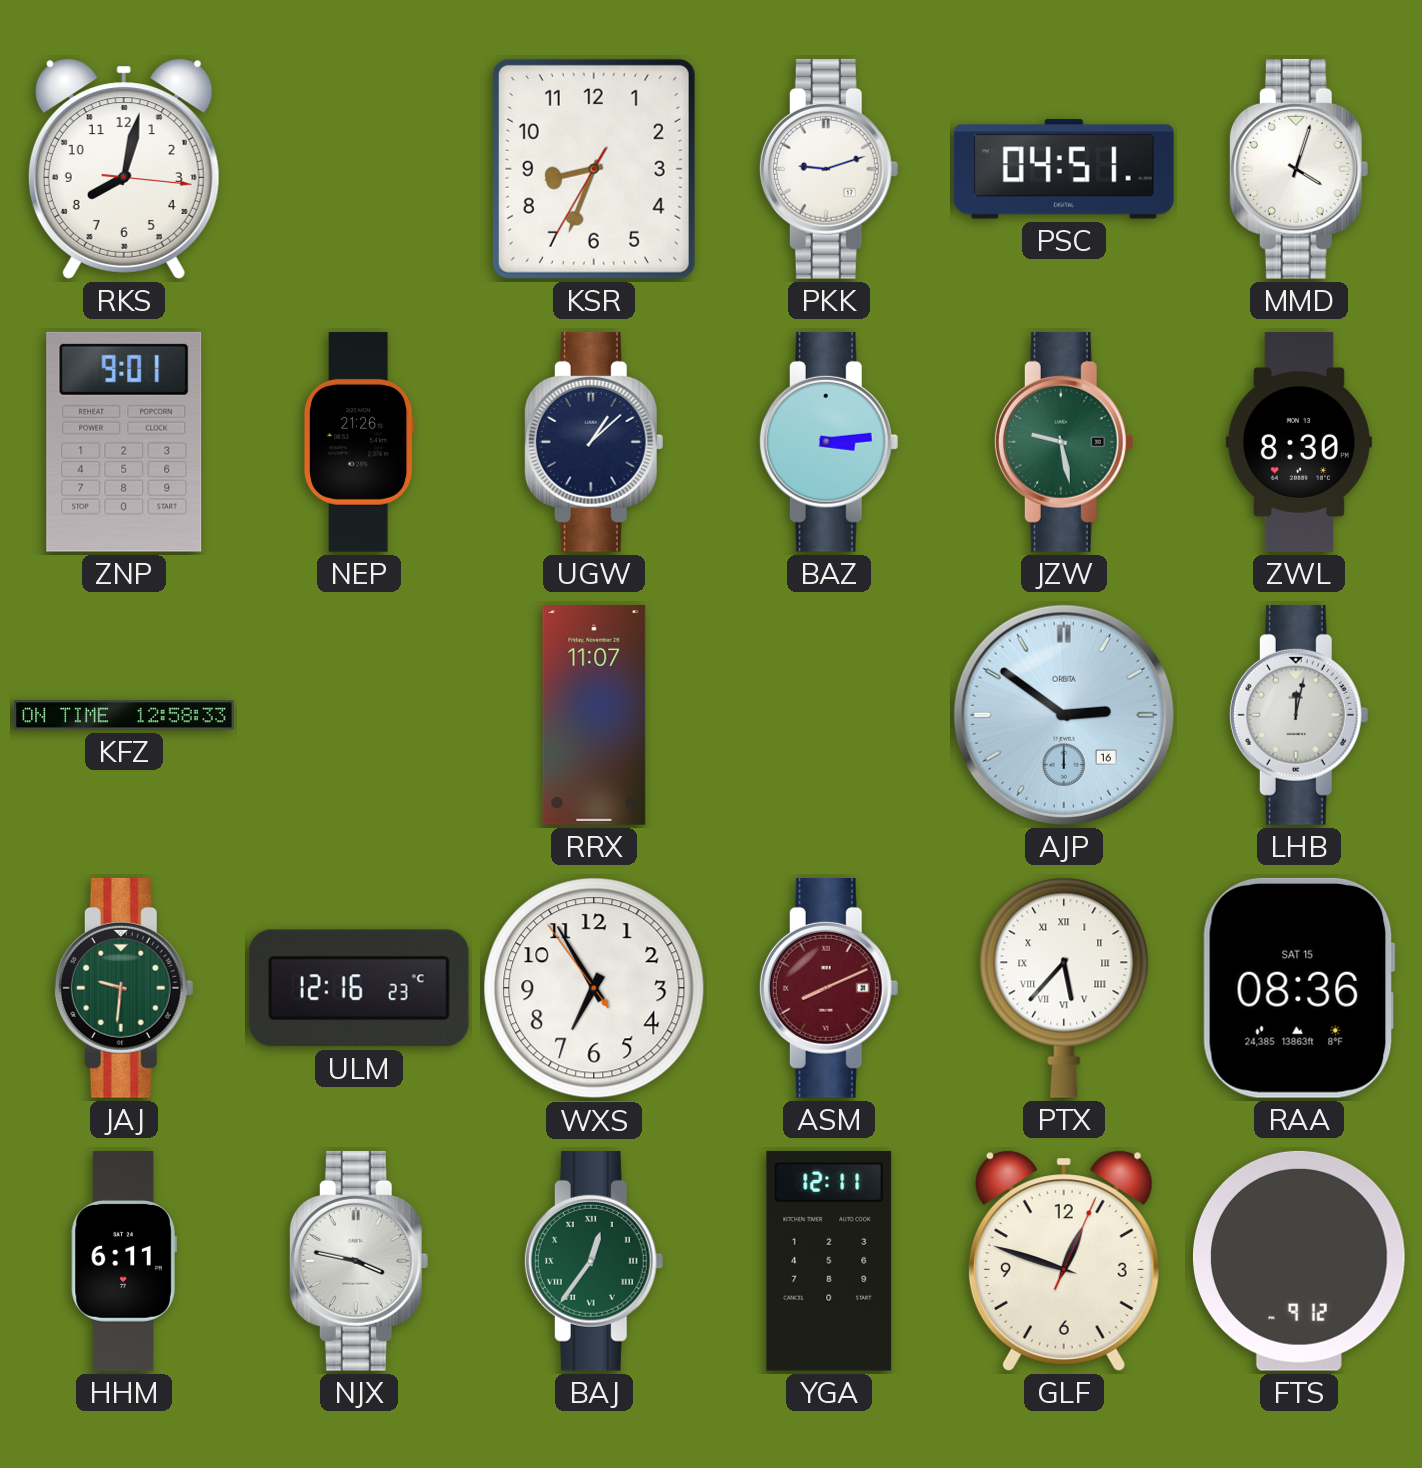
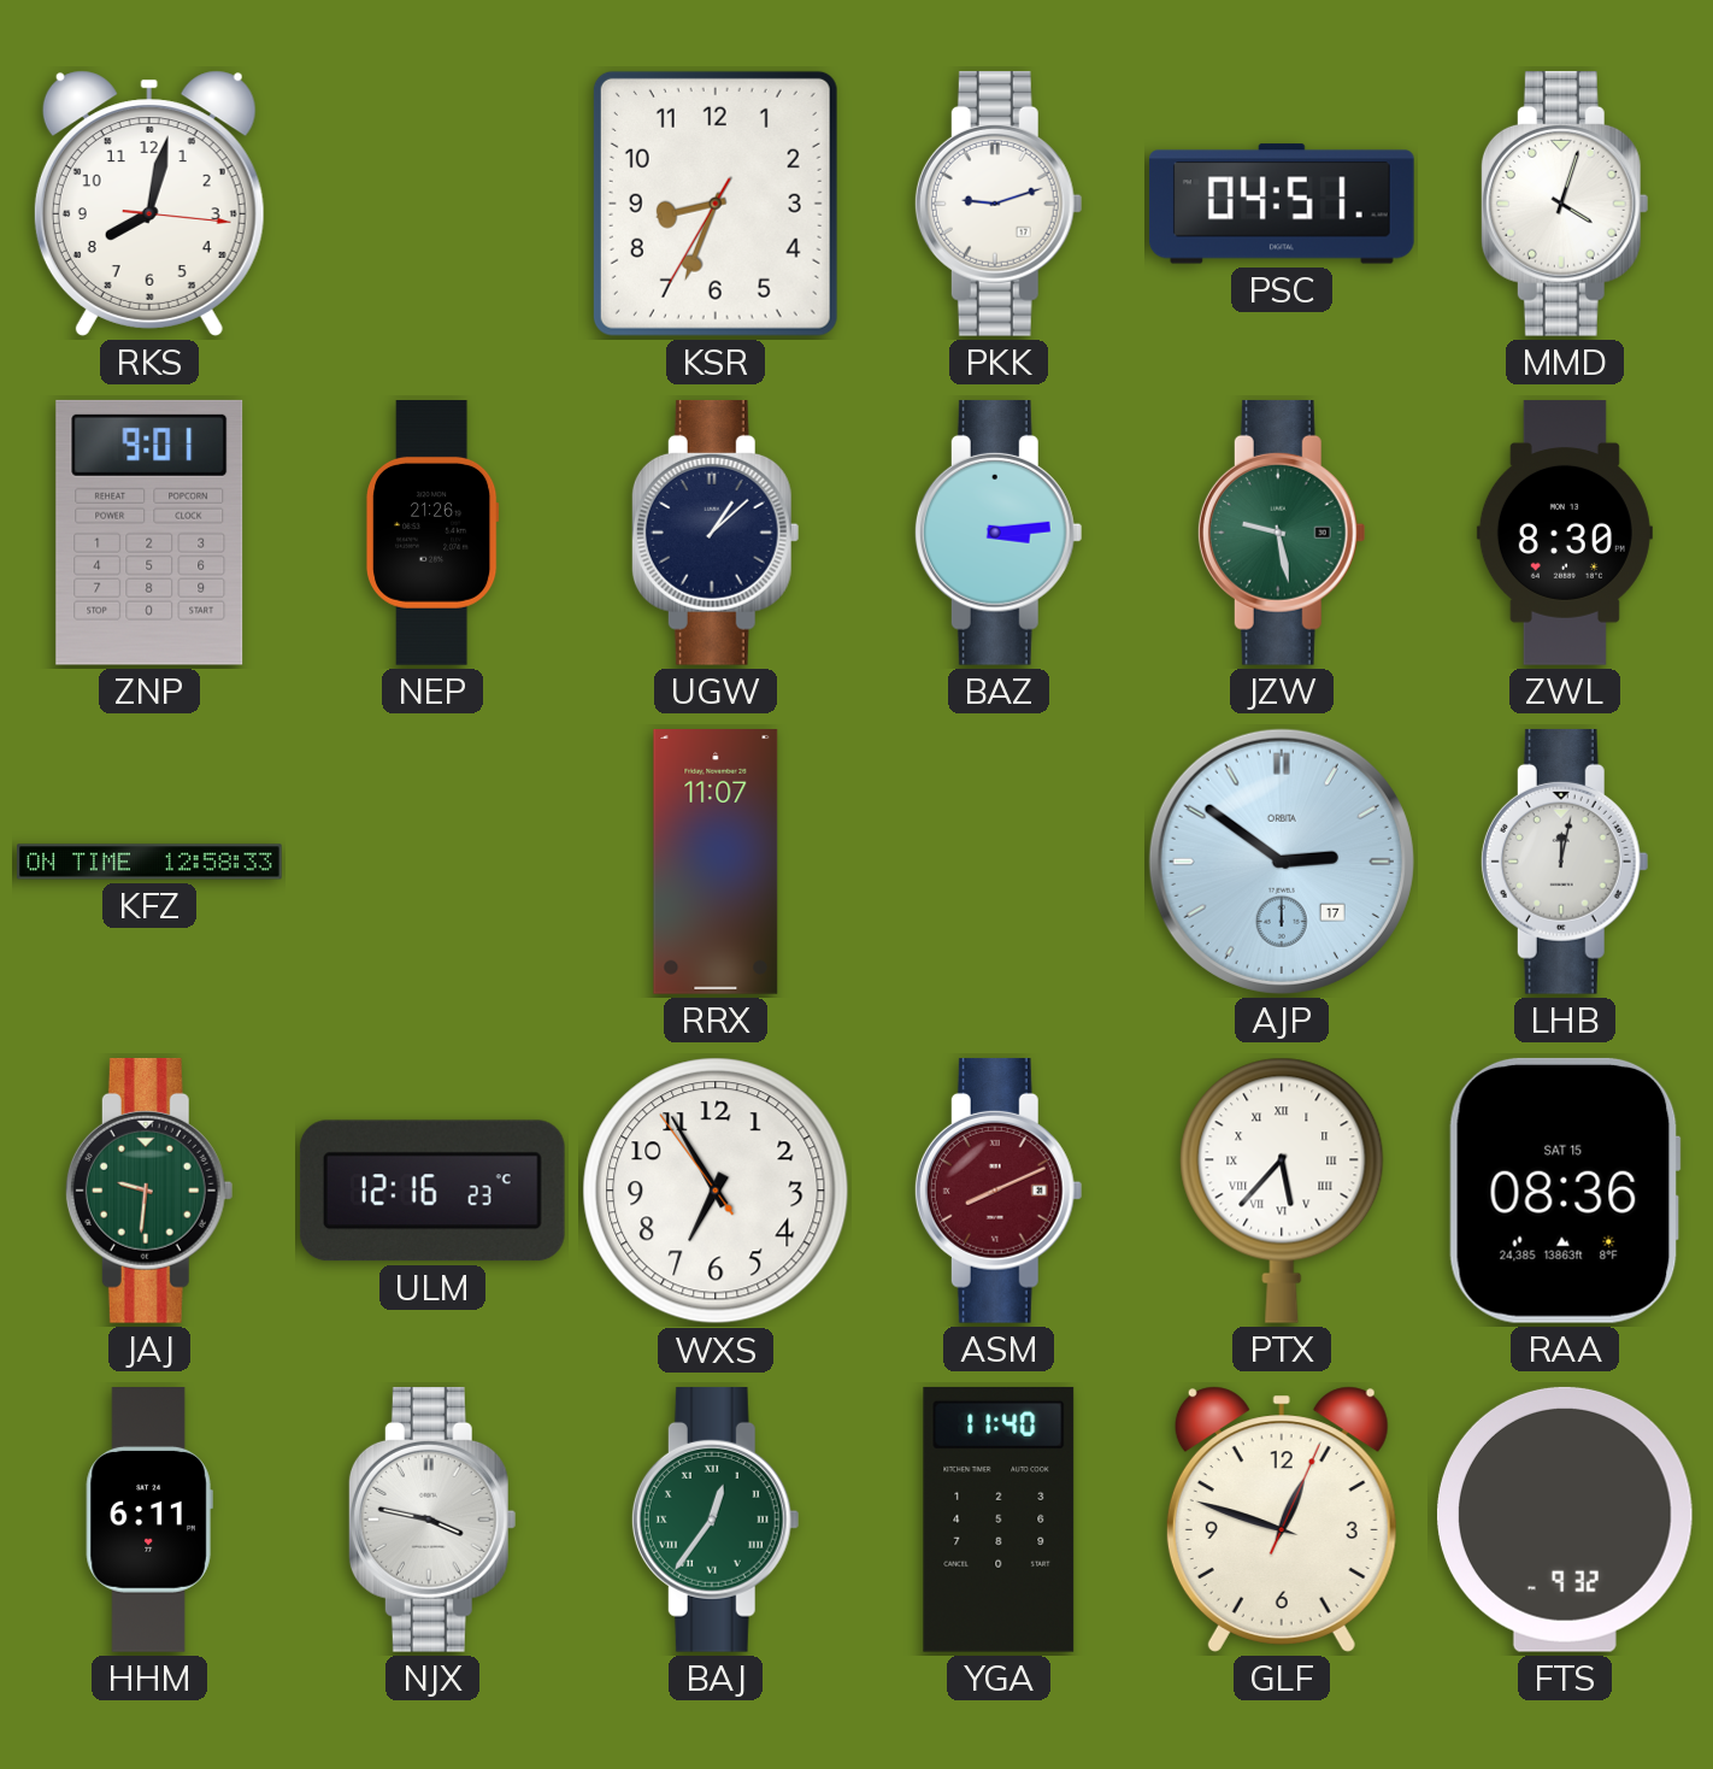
AJP date: 16 -> 17
YGA: 12:11 -> 11:40
FTS: 9:12 -> 9:32
